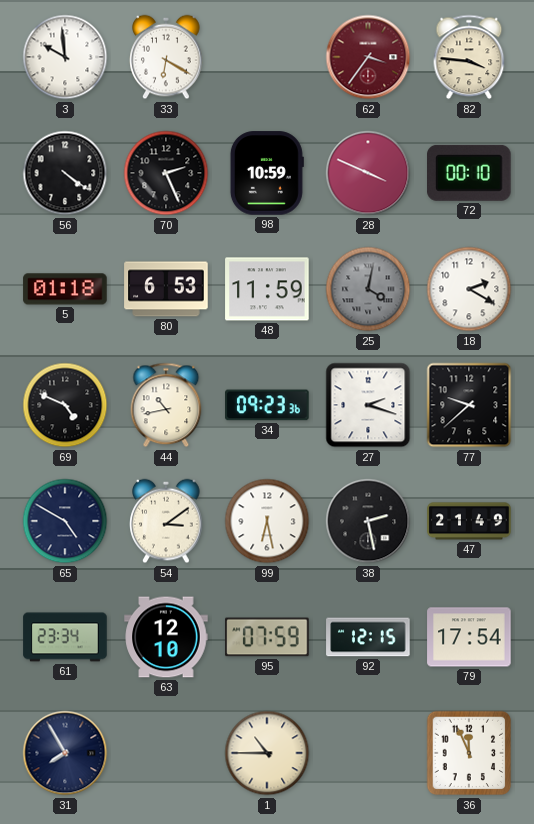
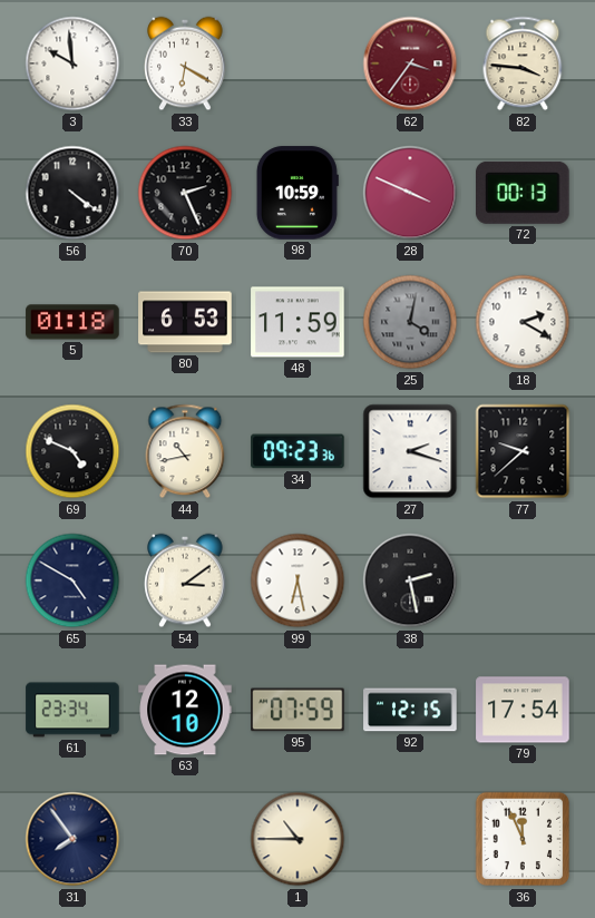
72: 00:10 -> 00:13
47: 21:49 -> none
31: 7:55 -> 7:54
